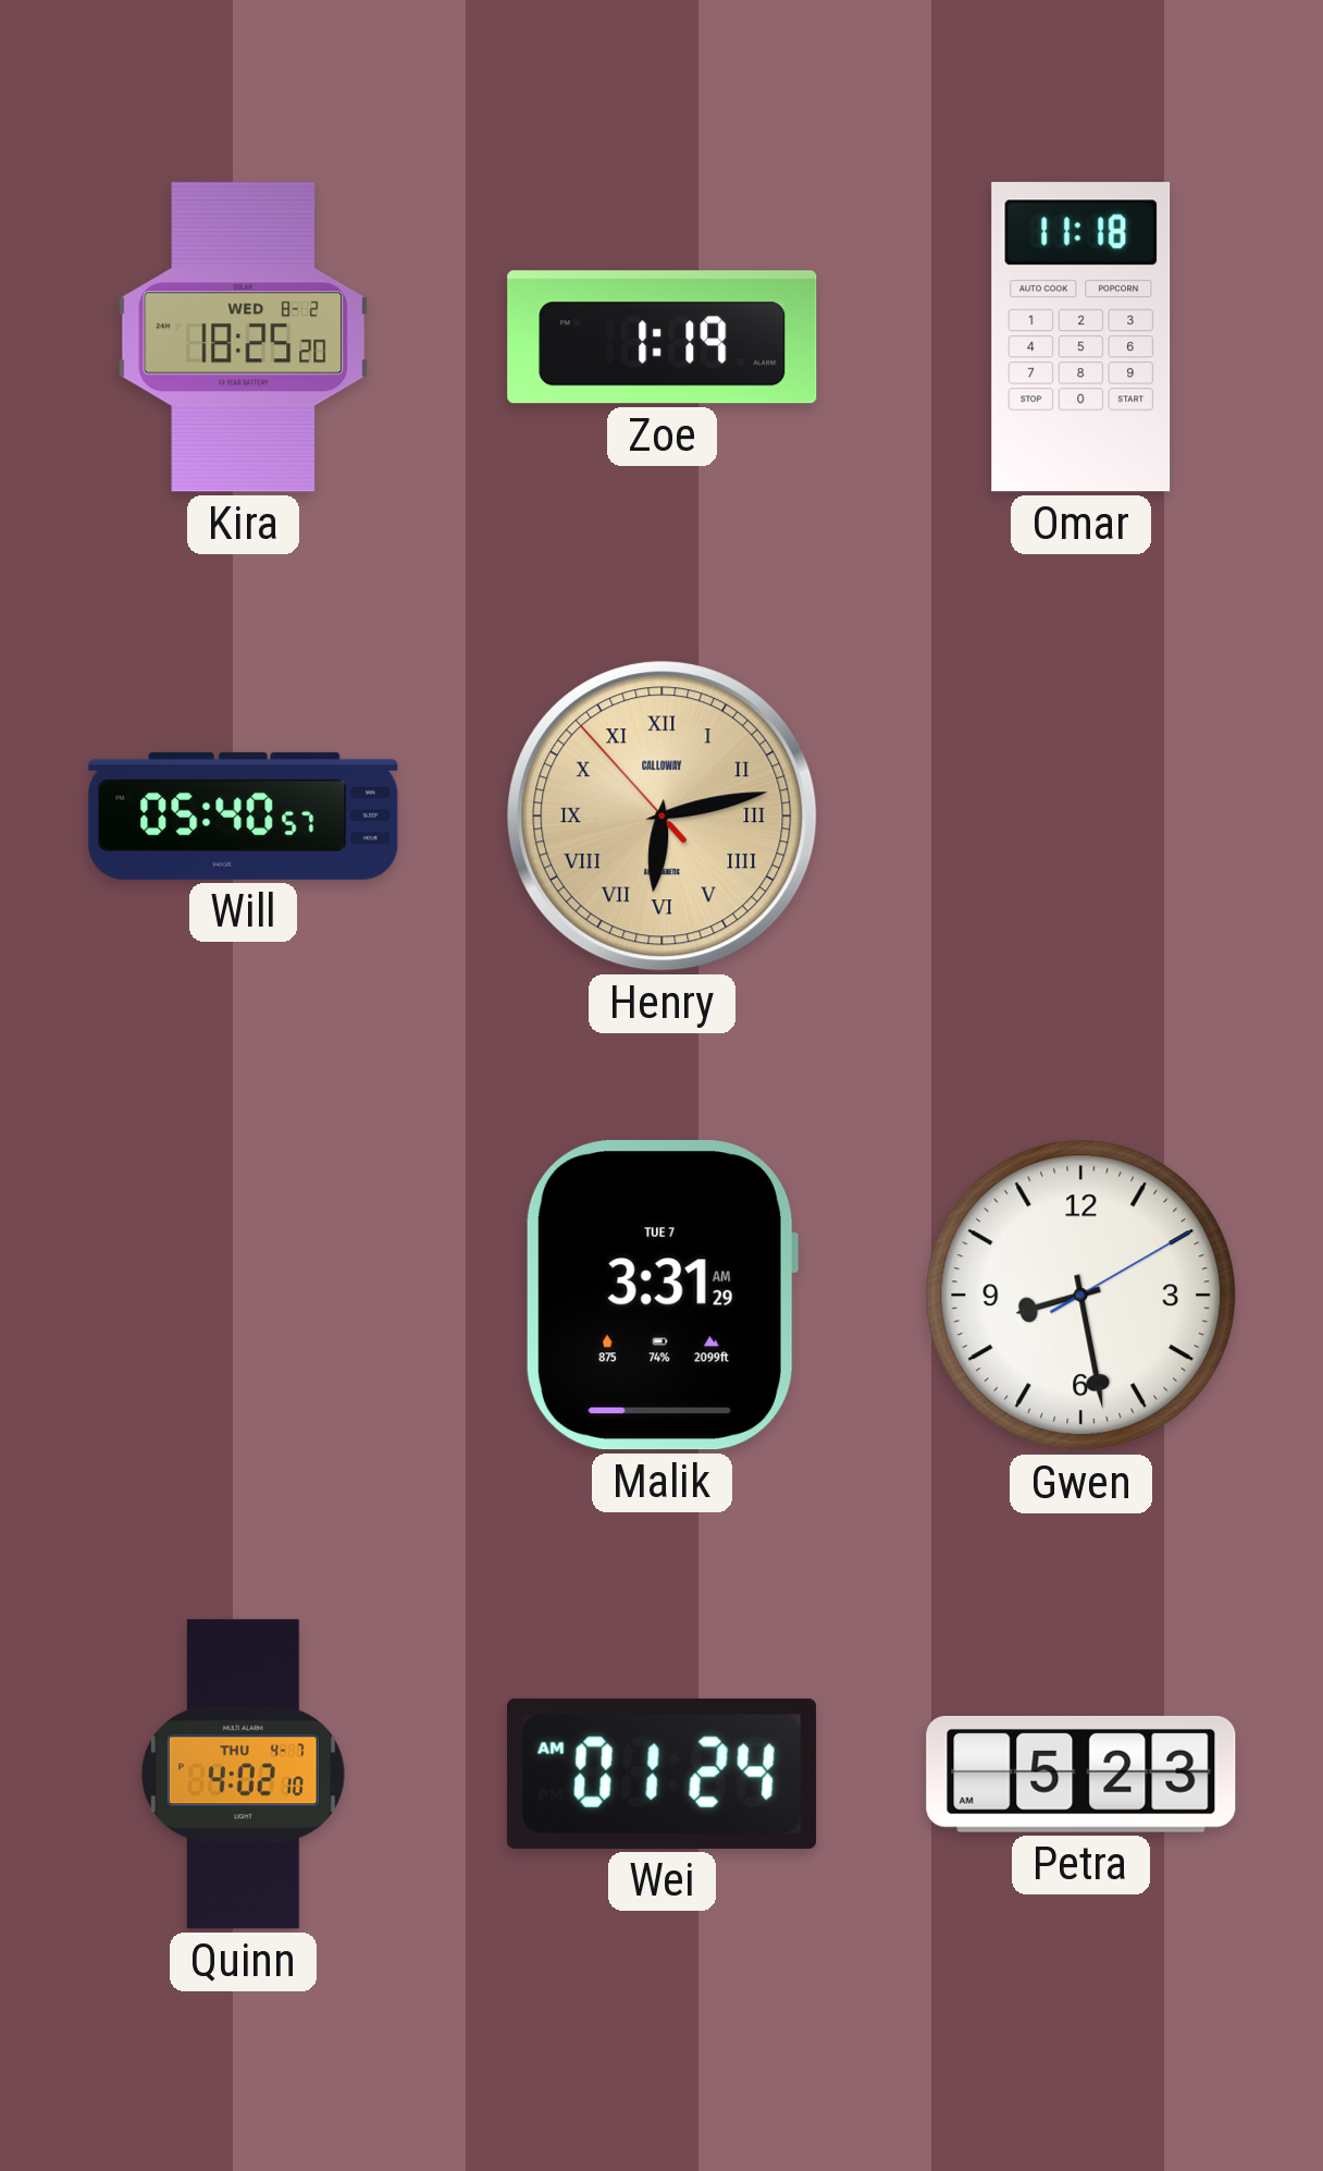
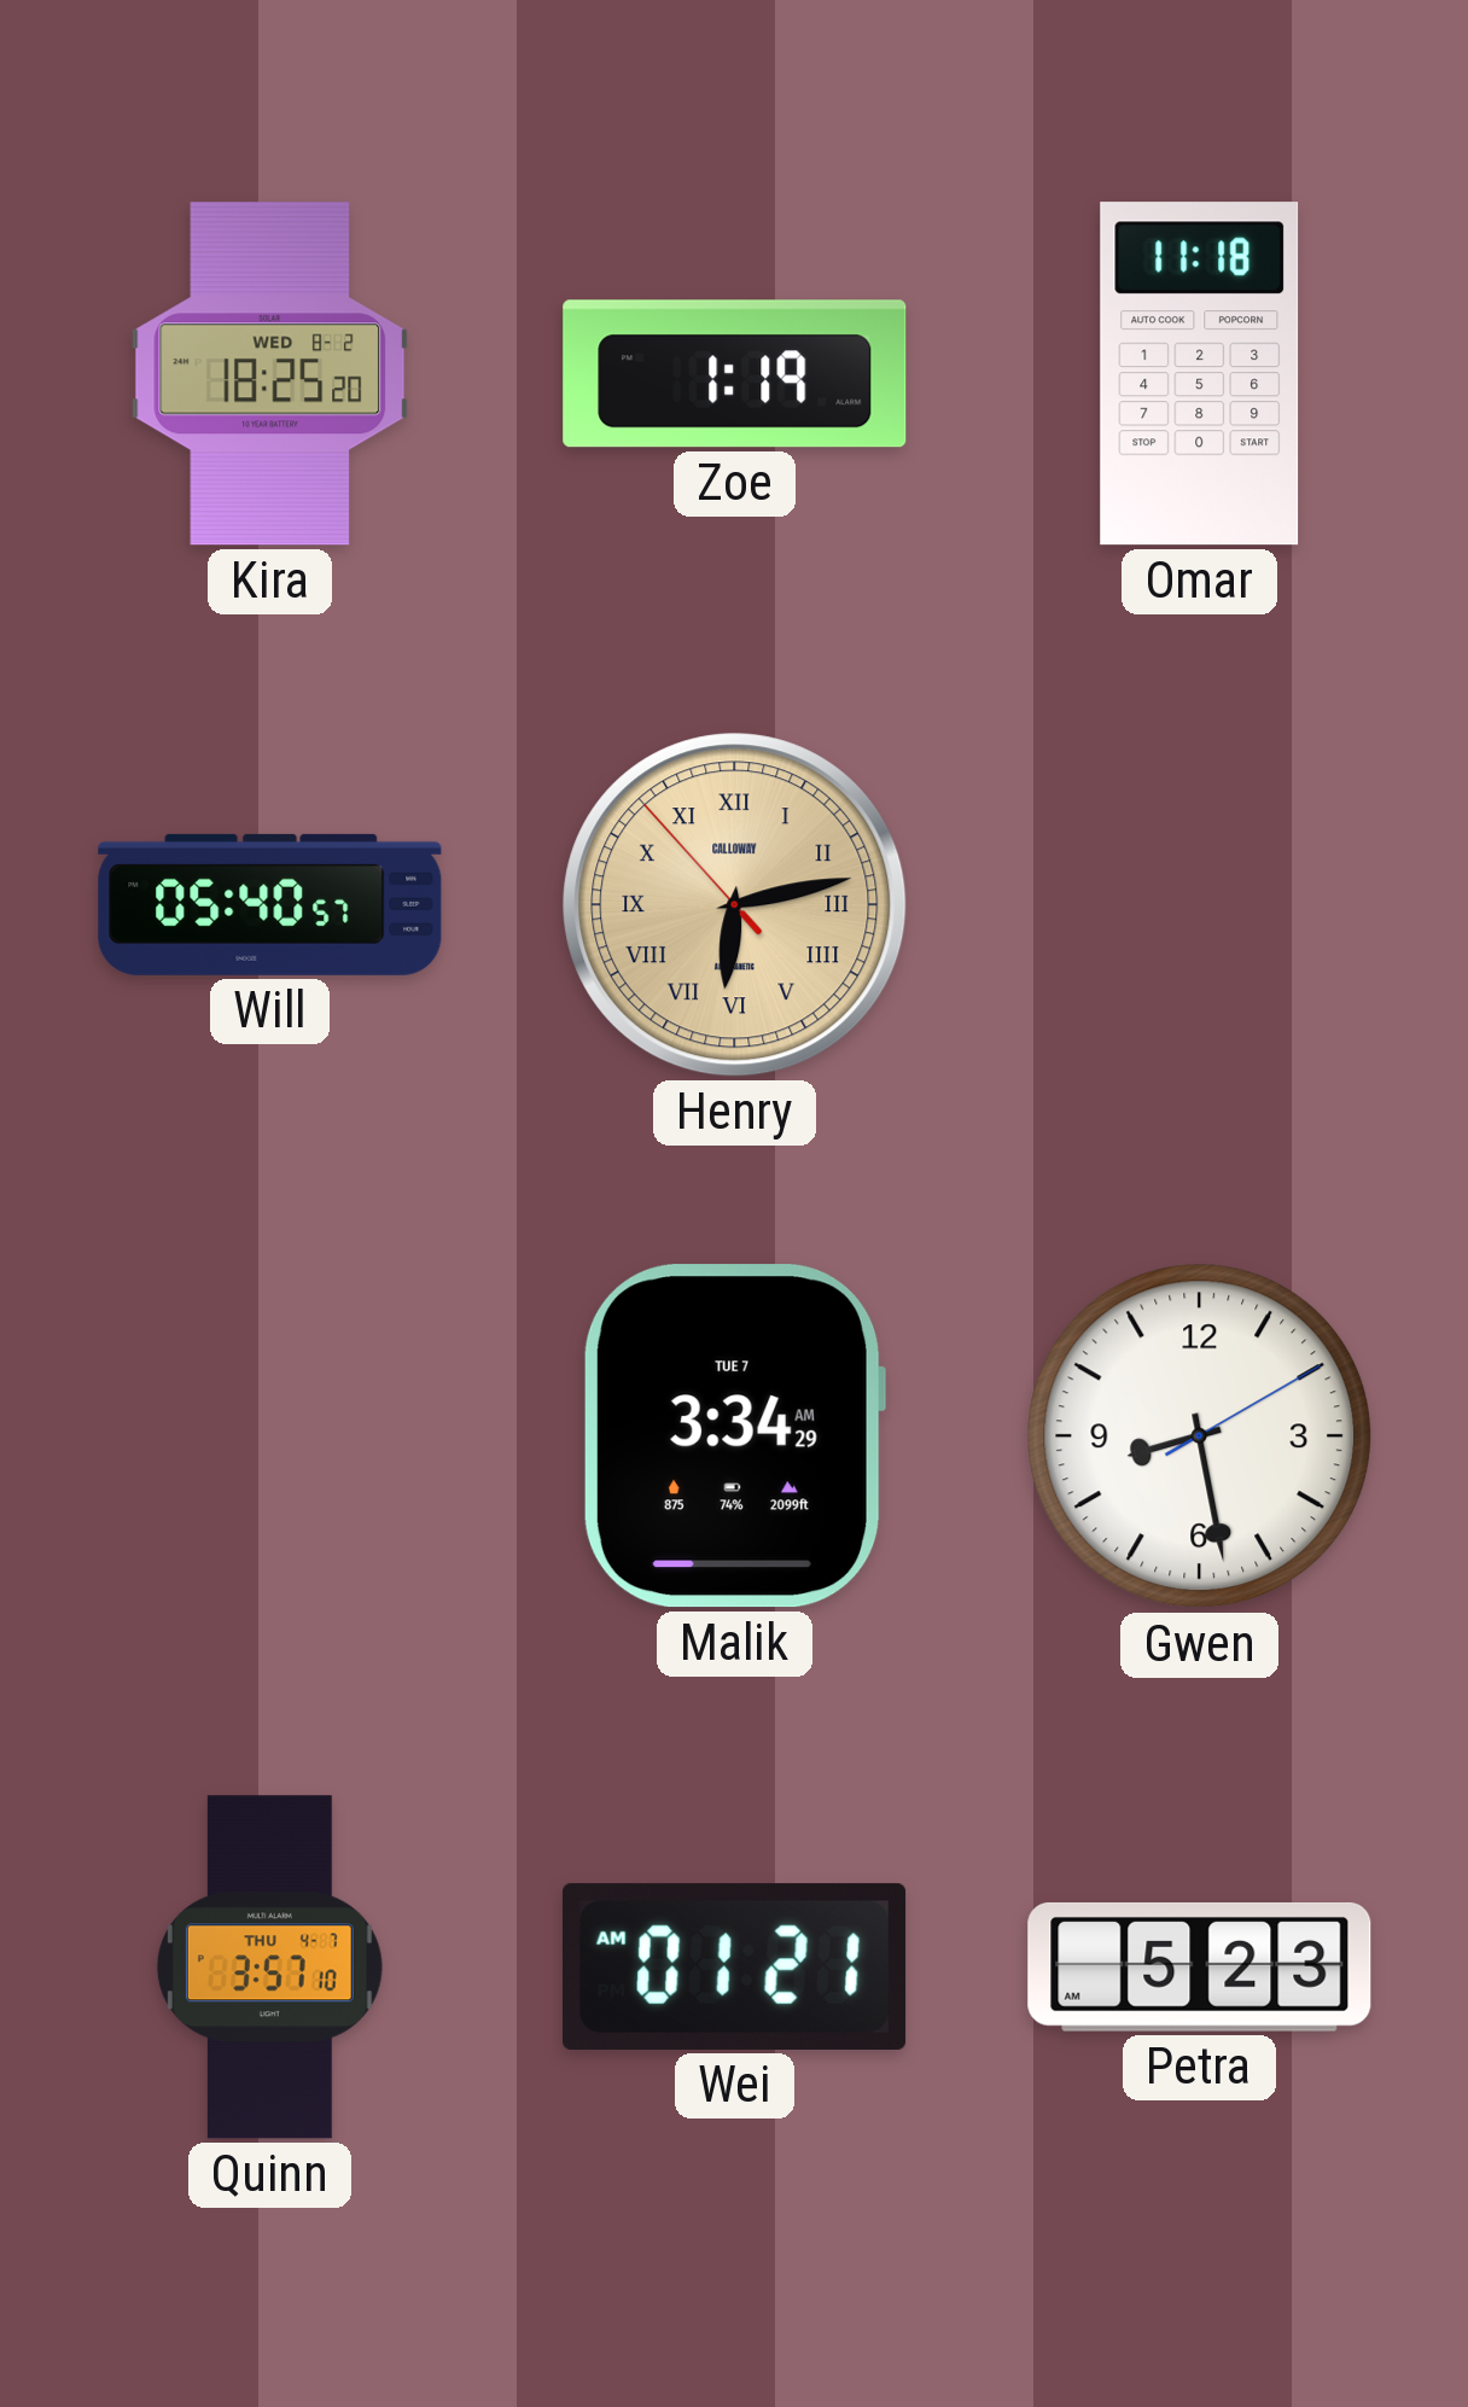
Malik: 3:31 -> 3:34
Quinn: 4:02 -> 3:57
Wei: 01:24 -> 01:21
